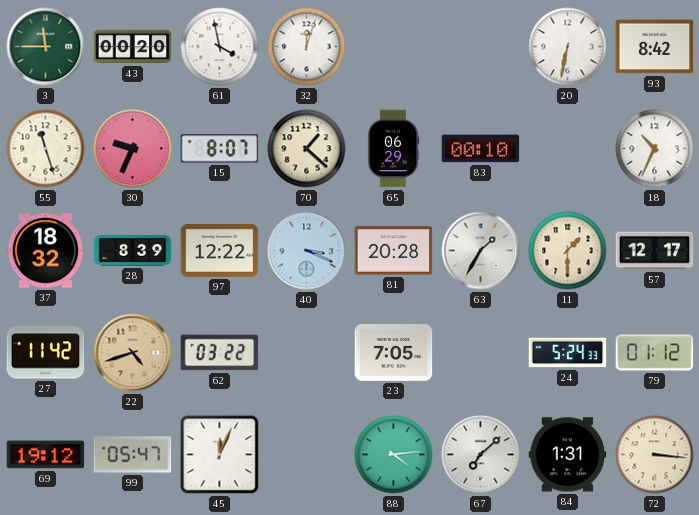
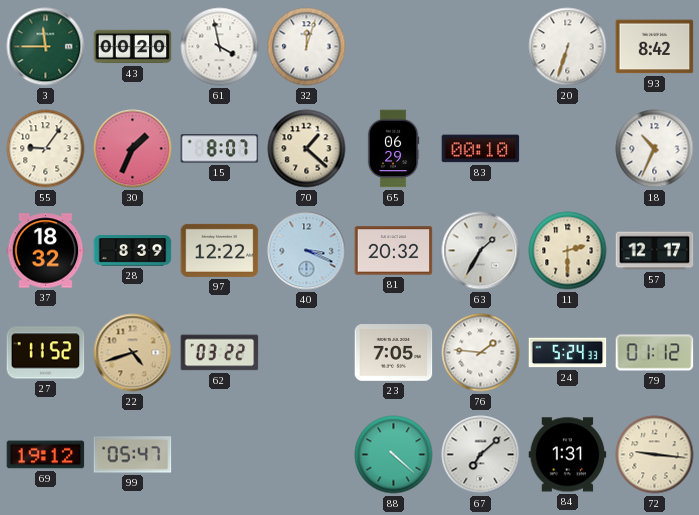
20: 6:32 -> 6:33
55: 11:27 -> 9:06
30: 9:34 -> 1:34
81: 20:28 -> 20:32
11: 1:30 -> 2:30
27: 11:42 -> 11:52
76: none -> 1:46
45: 12:04 -> none
88: 4:14 -> 4:22
72: 3:16 -> 9:16
